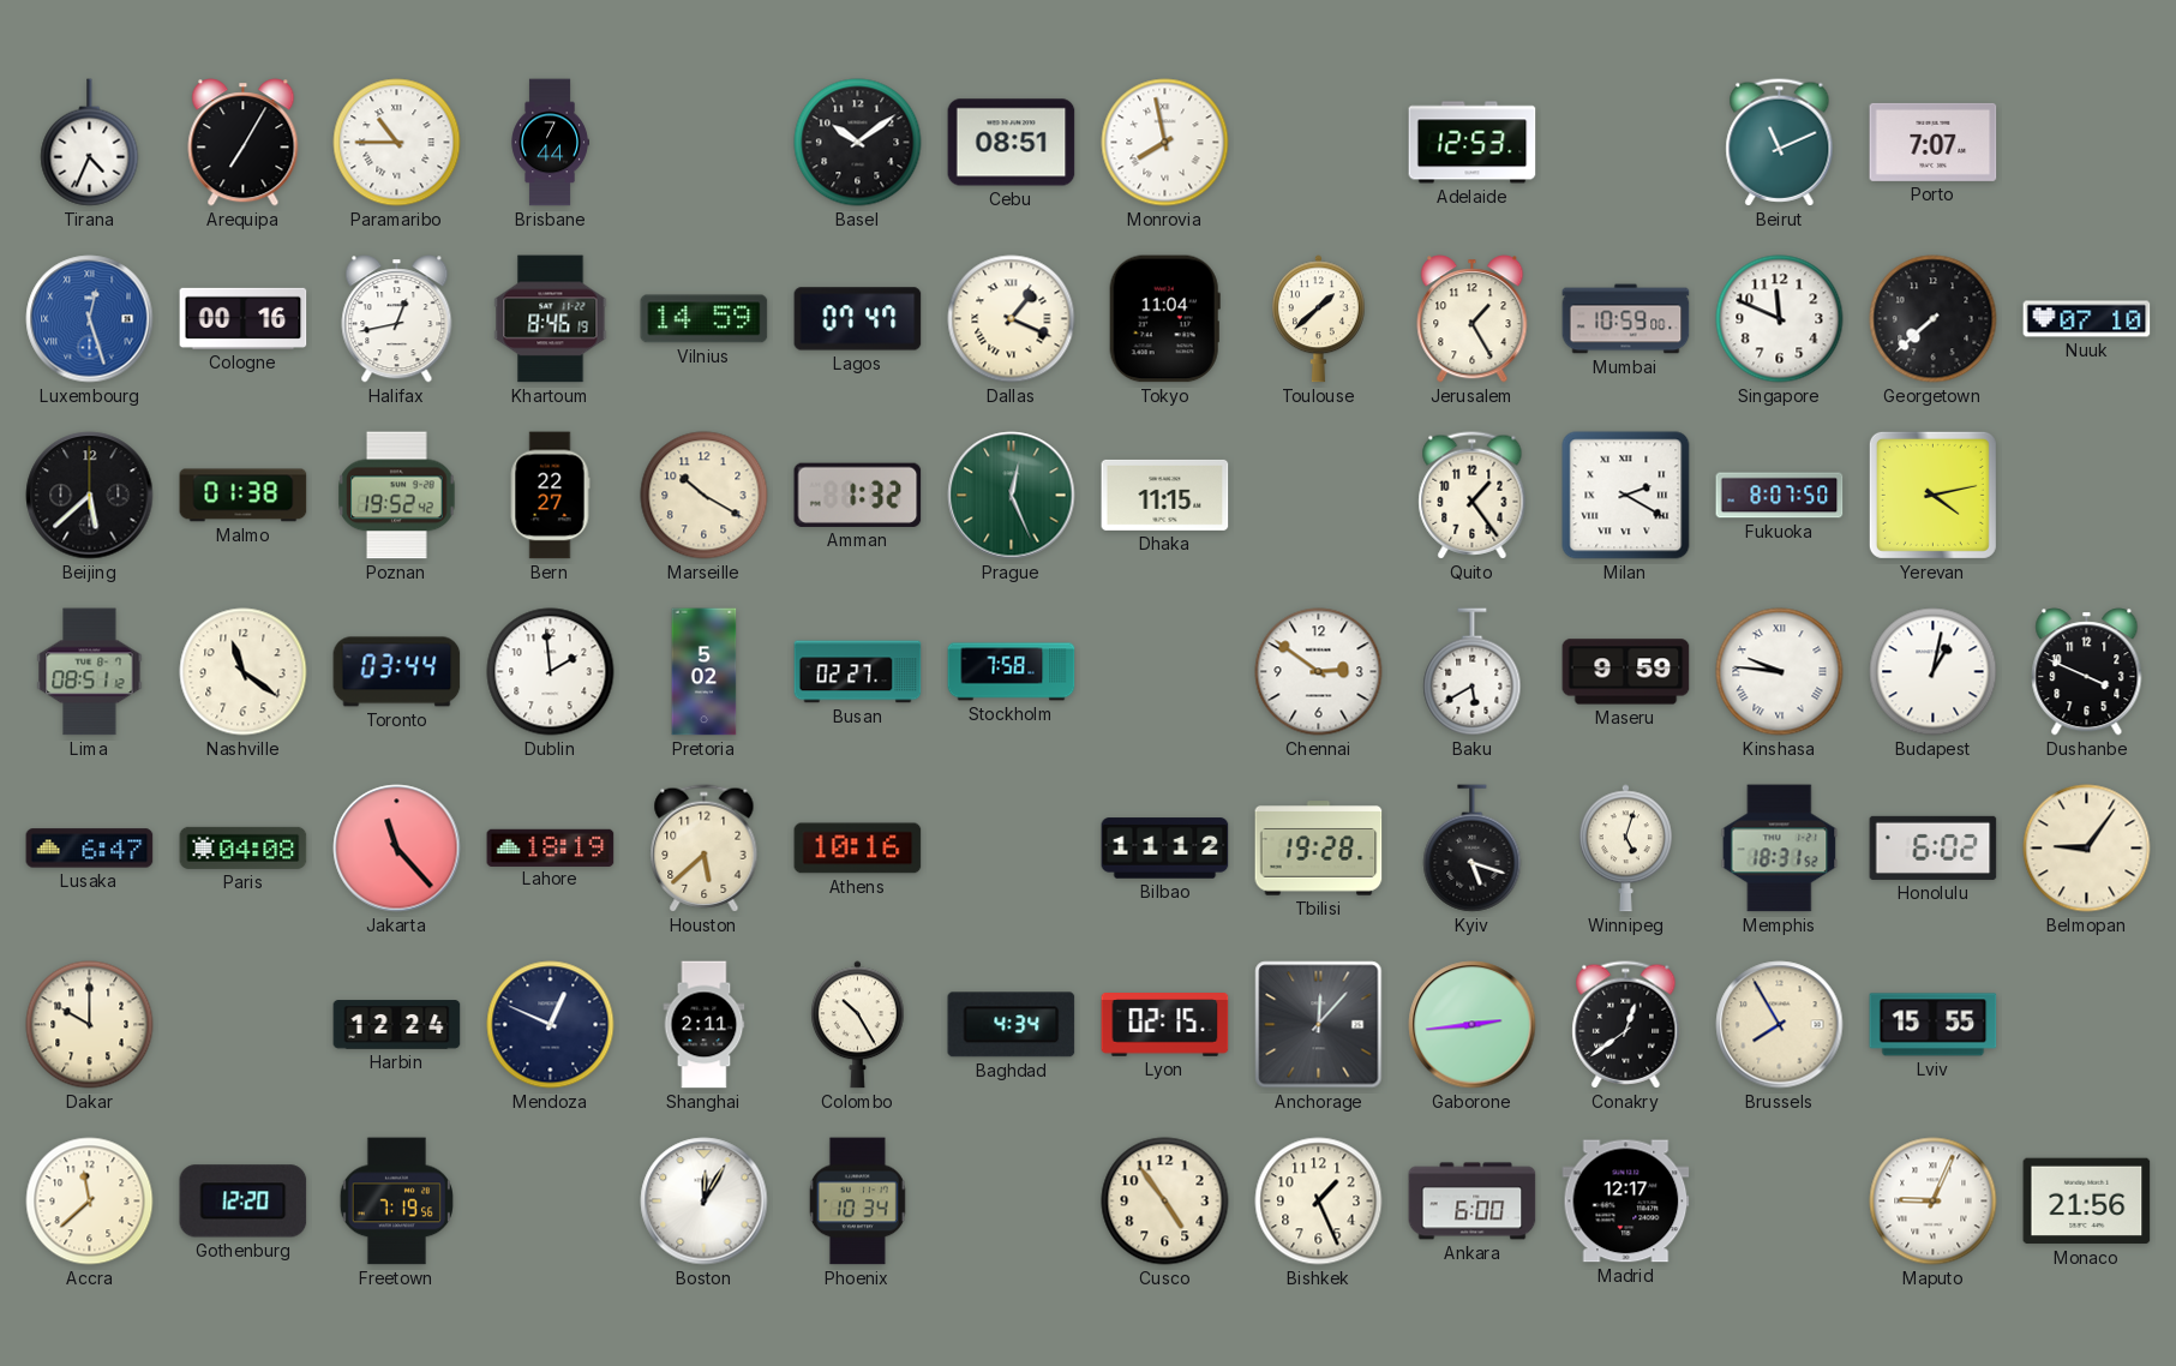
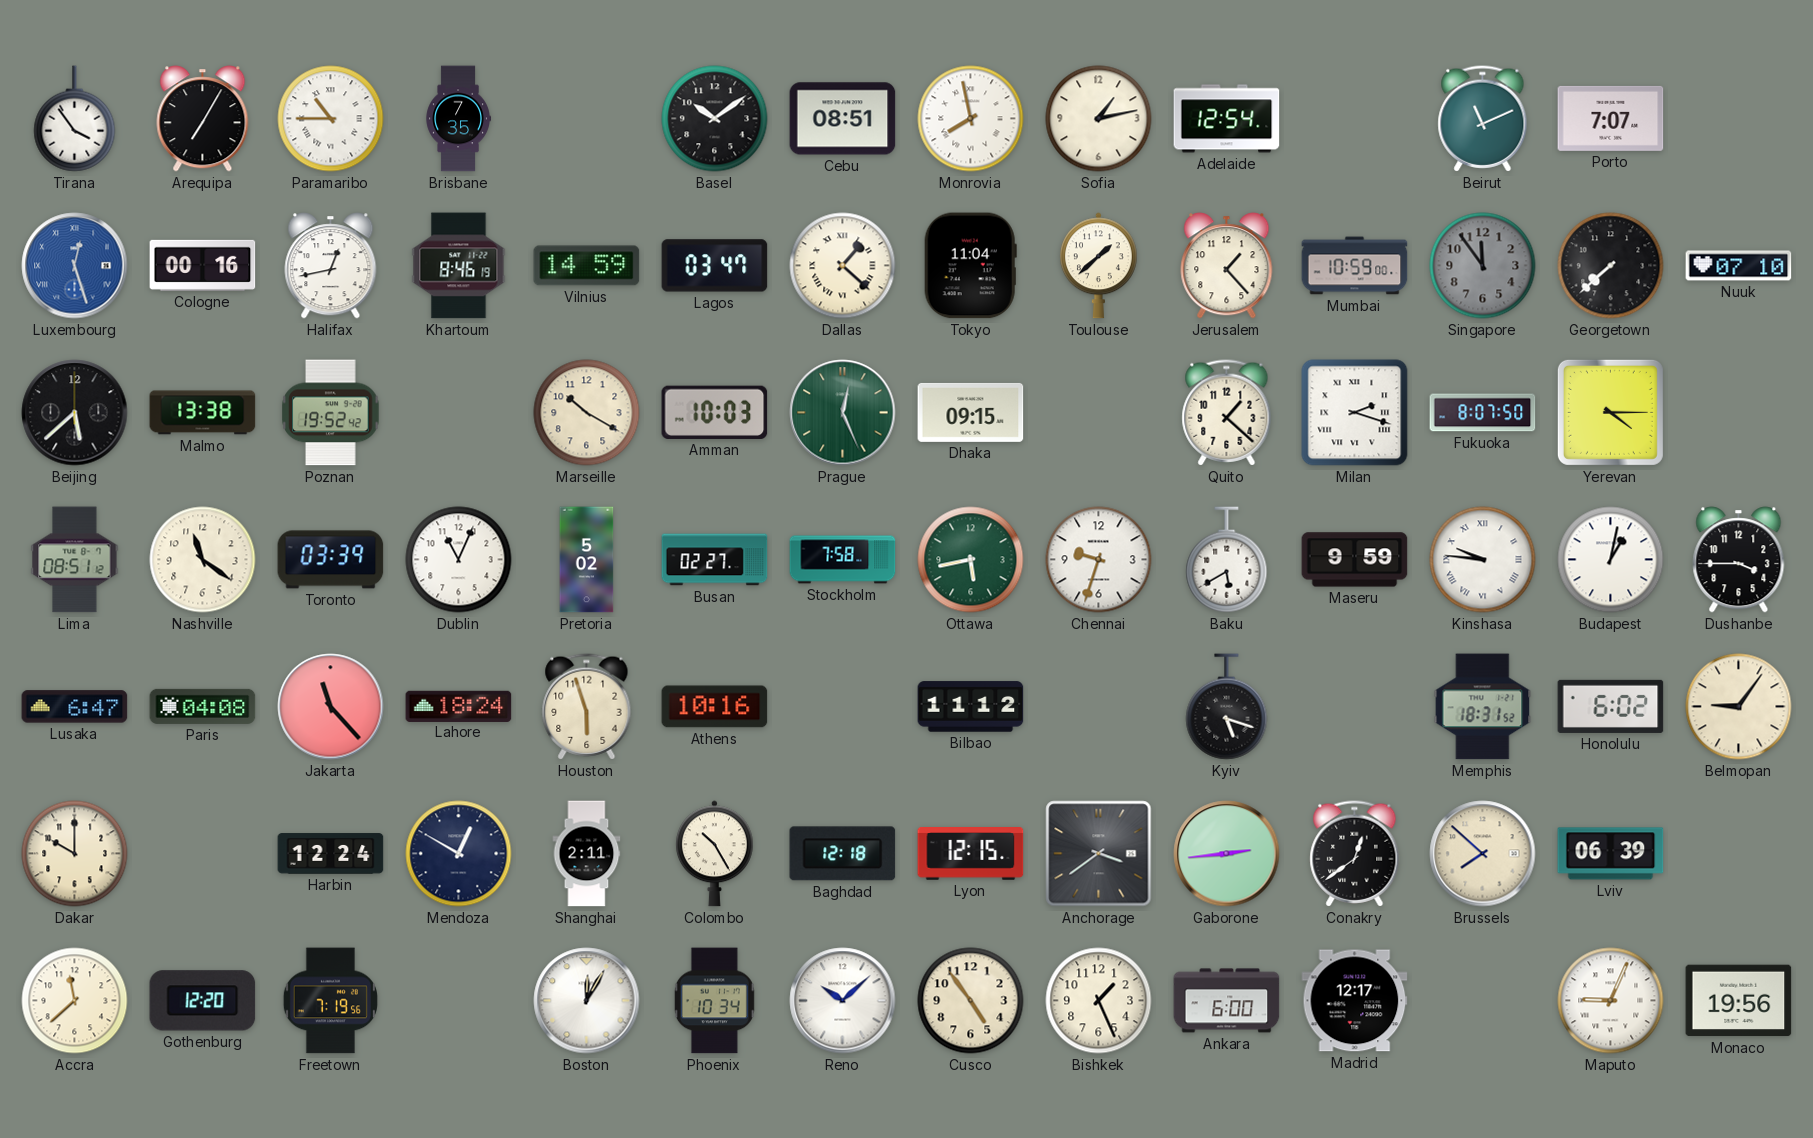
Tirana: 4:34 -> 3:54
Brisbane: 7:44 -> 7:35
Sofia: none -> 1:13
Adelaide: 12:53 -> 12:54
Lagos: 07:47 -> 03:47
Dallas: 1:19 -> 1:22
Jerusalem: 1:25 -> 1:23
Singapore: 11:49 -> 11:54
Singapore dial: white -> grey
Malmo: 01:38 -> 13:38
Bern: 22:27 -> none
Amman: 1:32 -> 10:03
Dhaka: 11:15 -> 09:15
Quito: 1:24 -> 1:22
Milan: 2:20 -> 2:18
Yerevan: 4:13 -> 4:15
Toronto: 03:44 -> 03:39
Dublin: 1:59 -> 11:04
Ottawa: none -> 5:43
Chennai: 2:51 -> 9:33
Dushanbe: 3:49 -> 3:45
Lahore: 18:19 -> 18:24
Houston: 5:38 -> 5:57
Tbilisi: 19:28 -> none
Winnipeg: 5:03 -> none
Mendoza: 12:49 -> 12:50
Baghdad: 4:34 -> 12:18
Lyon: 02:15 -> 12:15
Anchorage: 12:07 -> 3:39
Brussels: 7:55 -> 7:52
Lviv: 15:55 -> 06:39
Reno: none -> 10:08
Monaco: 21:56 -> 19:56
